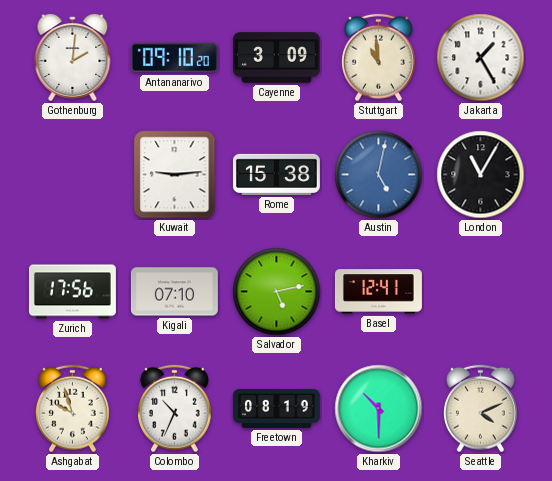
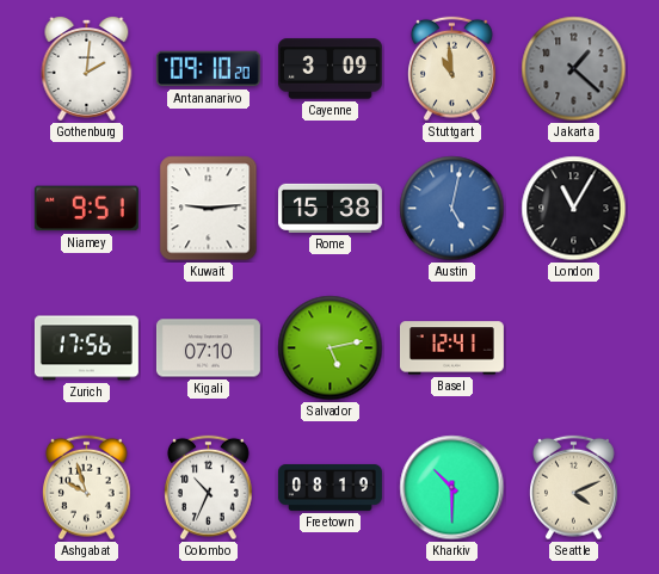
Jakarta: 1:25 -> 1:22
Jakarta dial: white -> grey
Niamey: none -> 9:51
